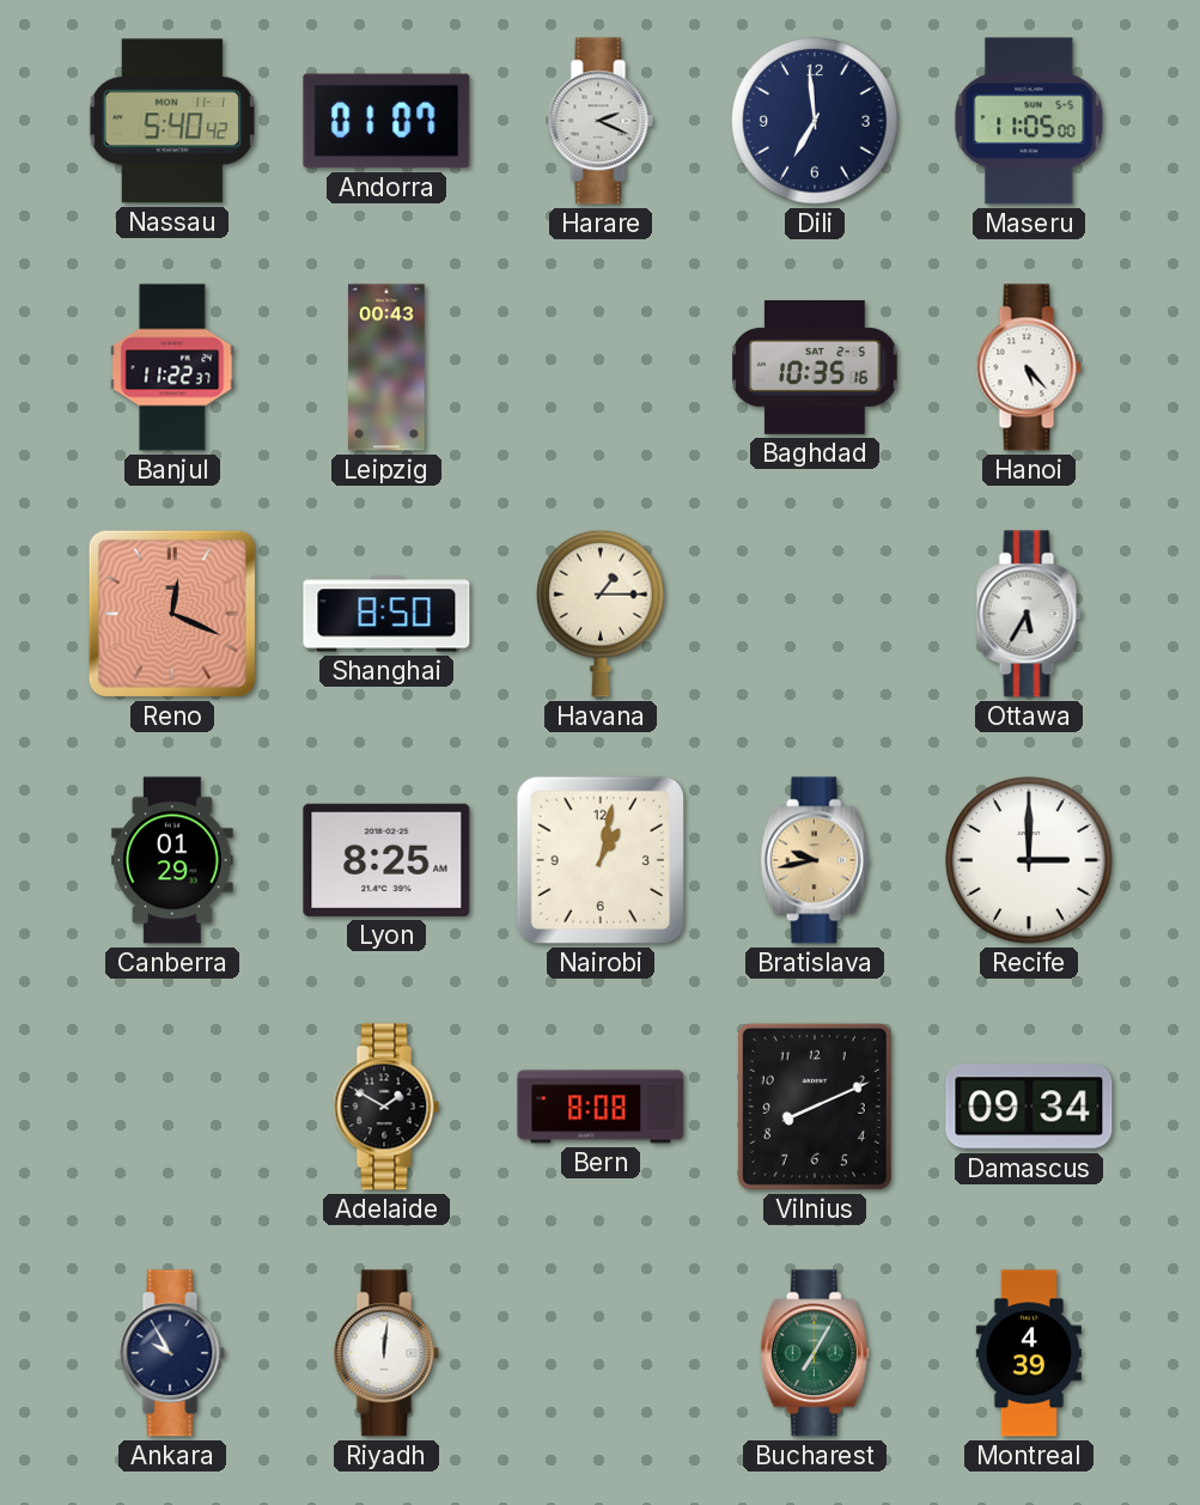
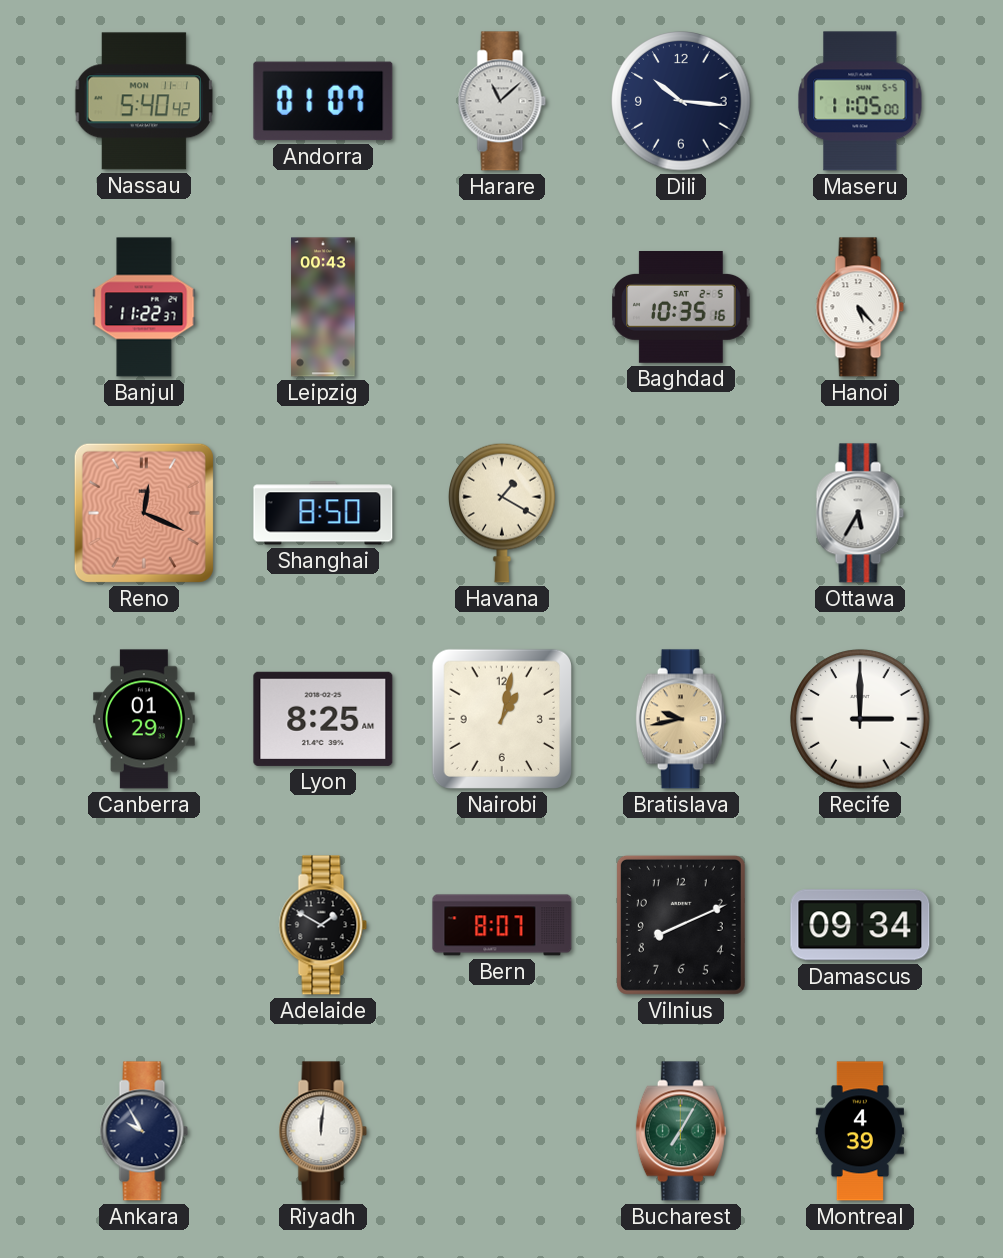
Harare: 2:19 -> 11:08
Dili: 6:59 -> 10:16
Havana: 1:15 -> 1:20
Bern: 8:08 -> 8:07
